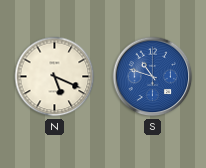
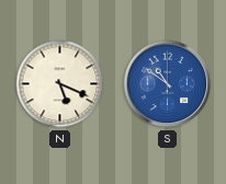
S: 10:48 -> 10:51
